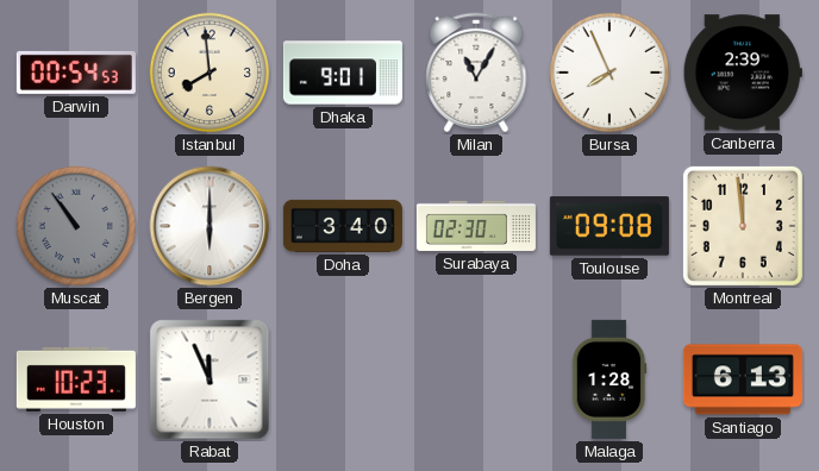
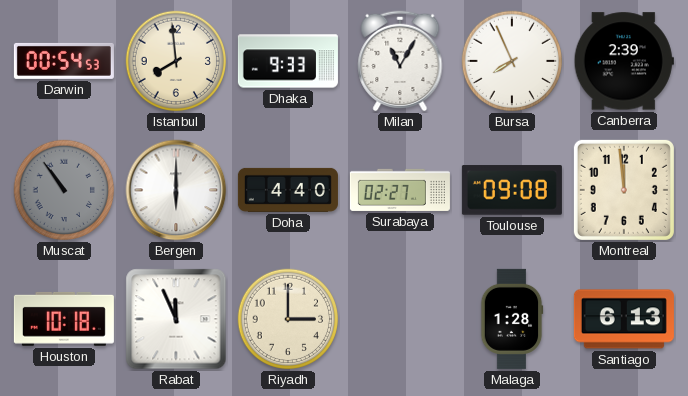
Dhaka: 9:01 -> 9:33
Doha: 3:40 -> 4:40
Surabaya: 02:30 -> 02:27
Houston: 10:23 -> 10:18
Riyadh: none -> 3:00
